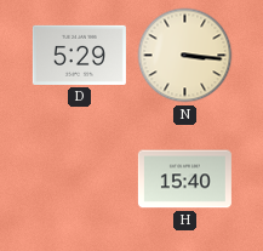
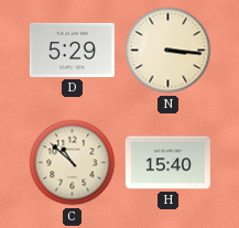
C: none -> 10:52
